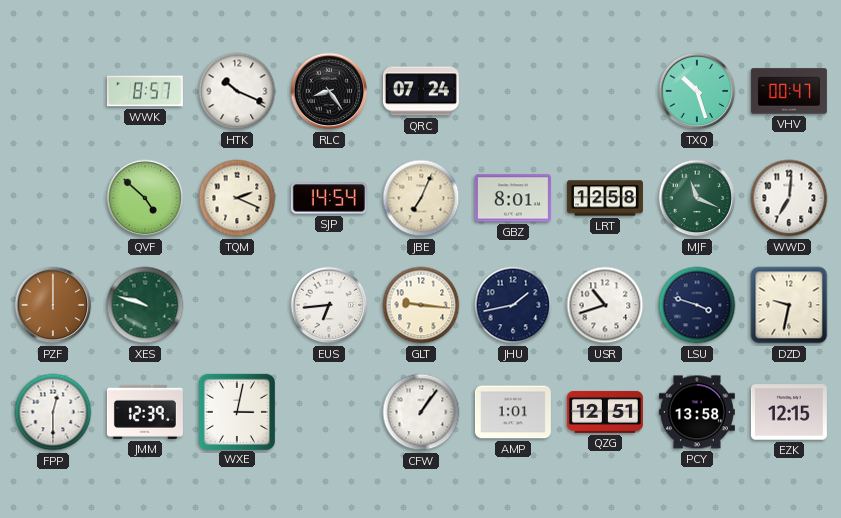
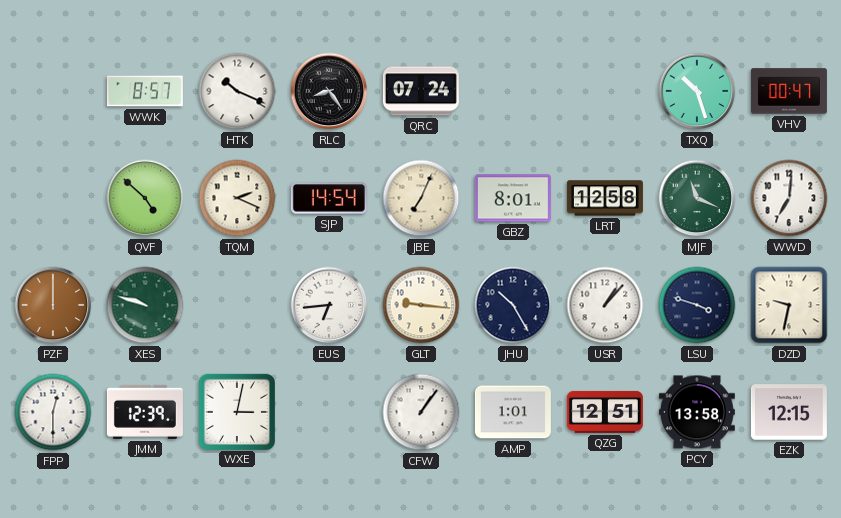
JHU: 1:43 -> 10:25
USR: 10:42 -> 1:07
